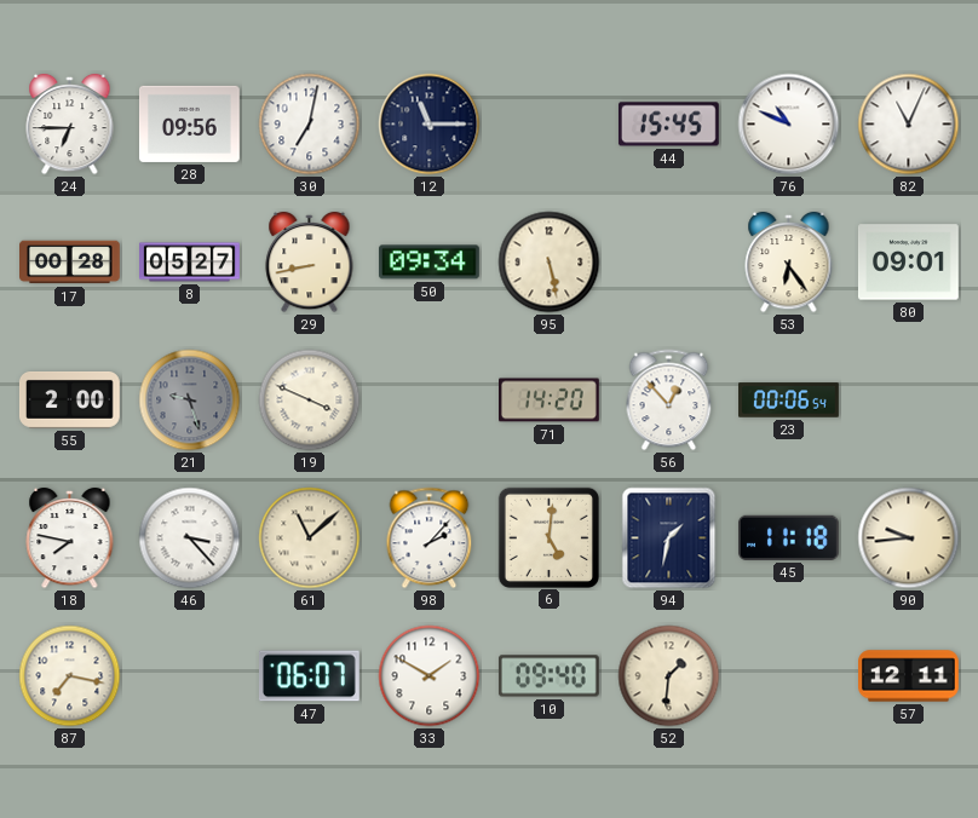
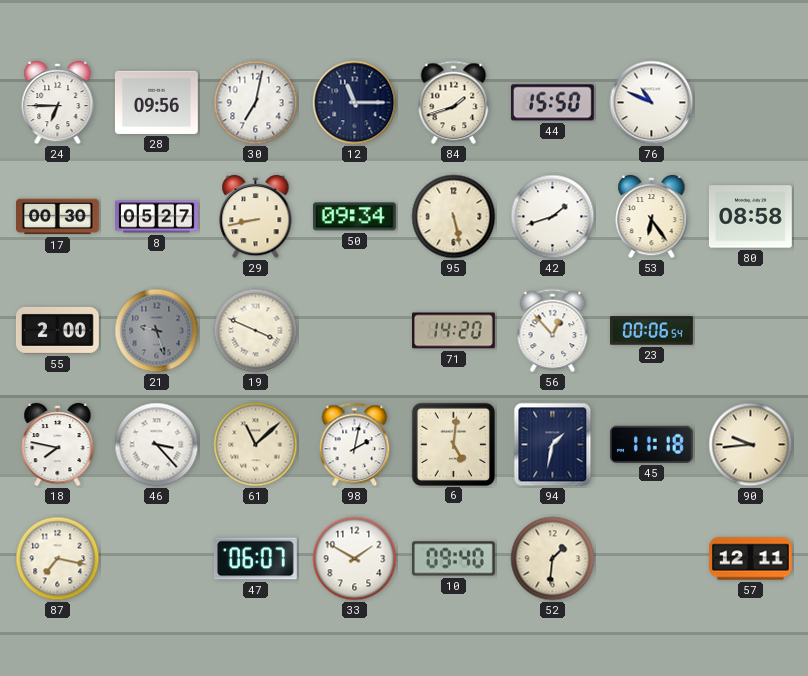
84: none -> 1:42
44: 15:45 -> 15:50
82: 11:04 -> none
17: 00:28 -> 00:30
42: none -> 1:42
80: 09:01 -> 08:58
98: 2:07 -> 2:02
